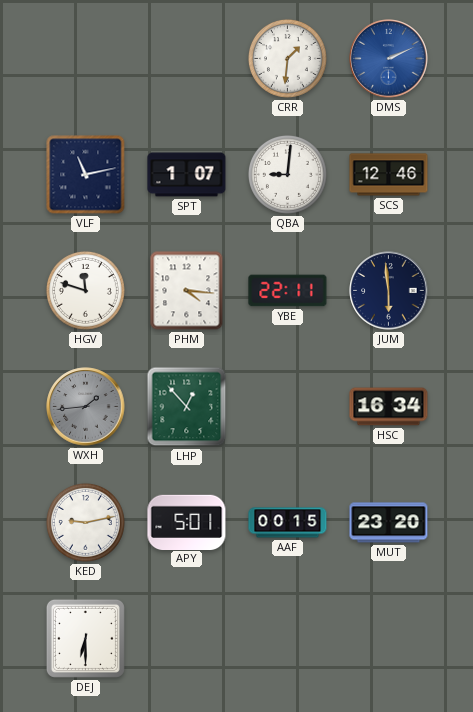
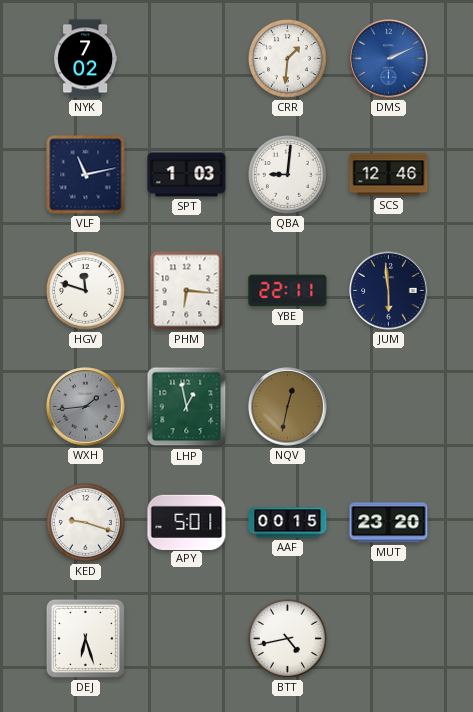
NYK: none -> 7:02
SPT: 1:07 -> 1:03
PHM: 4:16 -> 6:16
LHP: 12:53 -> 12:58
NQV: none -> 12:32
HSC: 16:34 -> none
KED: 9:13 -> 9:18
DEJ: 6:30 -> 6:27
BTT: none -> 4:43
